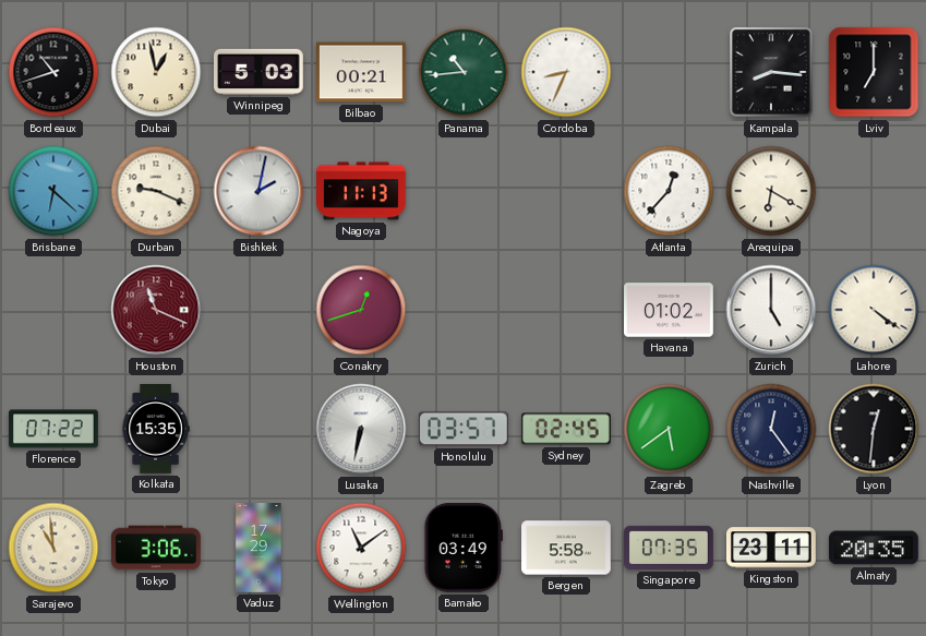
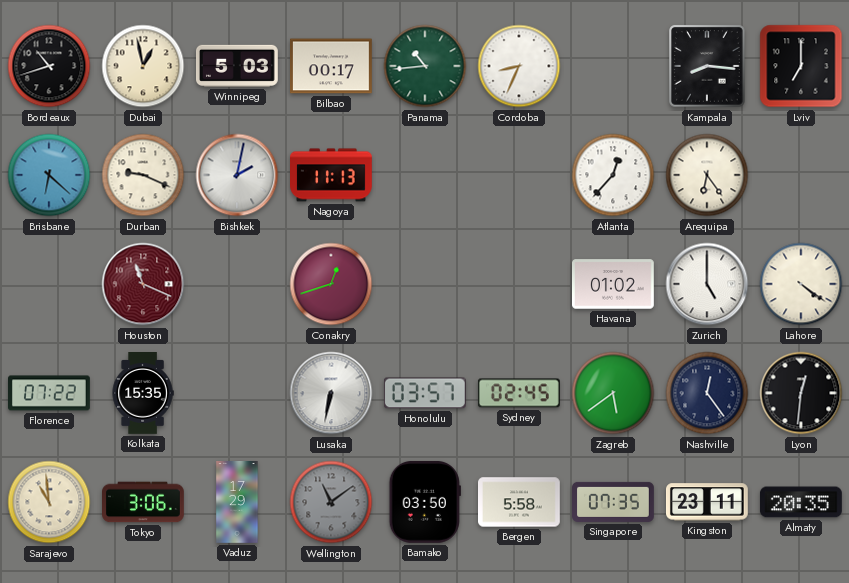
Bilbao: 00:21 -> 00:17
Arequipa: 6:20 -> 6:24
Wellington dial: white -> grey
Bamako: 03:49 -> 03:50
